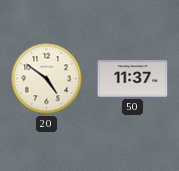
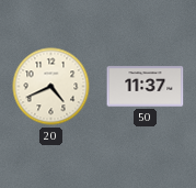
20: 4:51 -> 4:41
